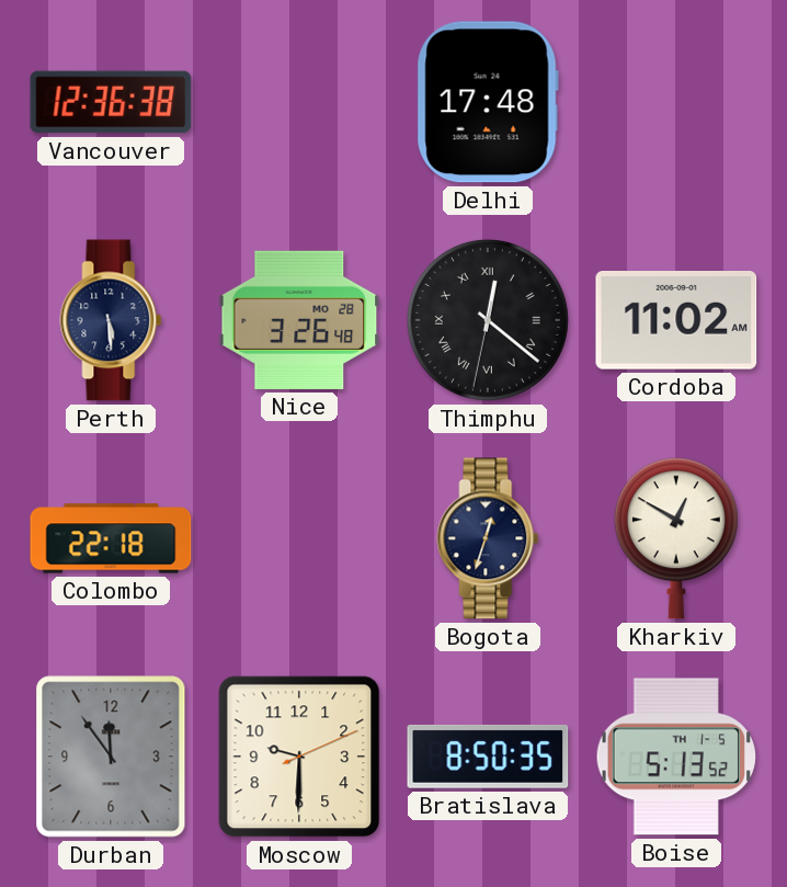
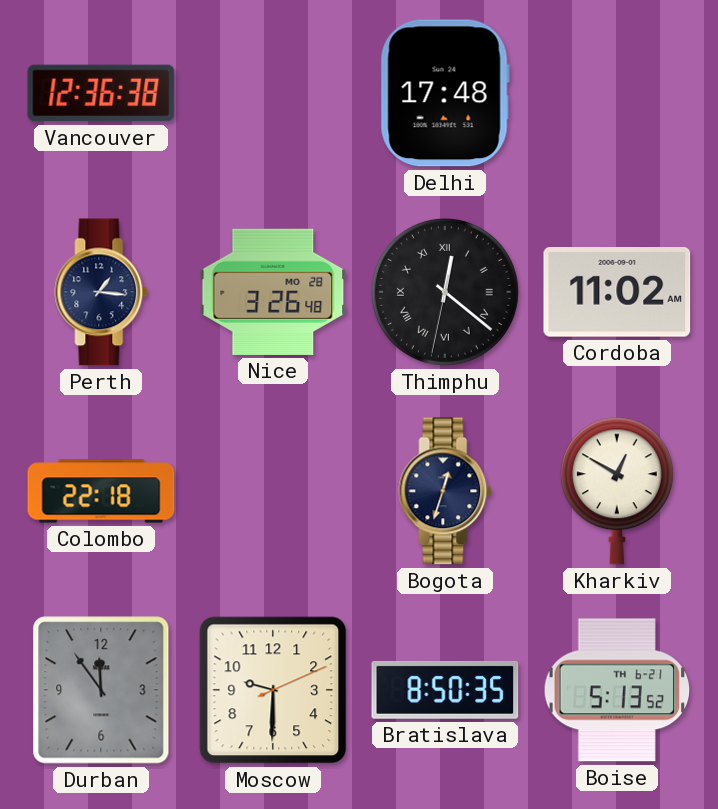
Perth: 5:29 -> 1:16
Boise date: TH 1-5 -> TH 6-21
